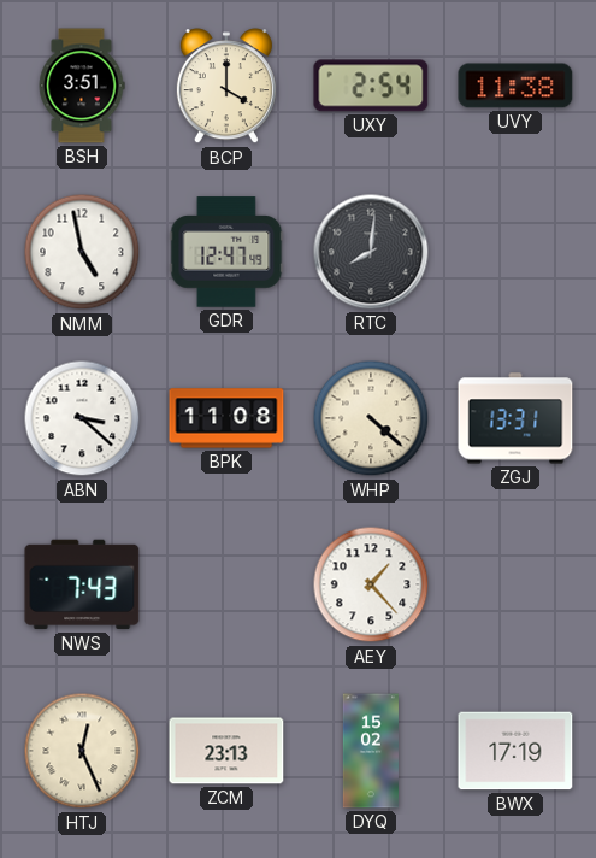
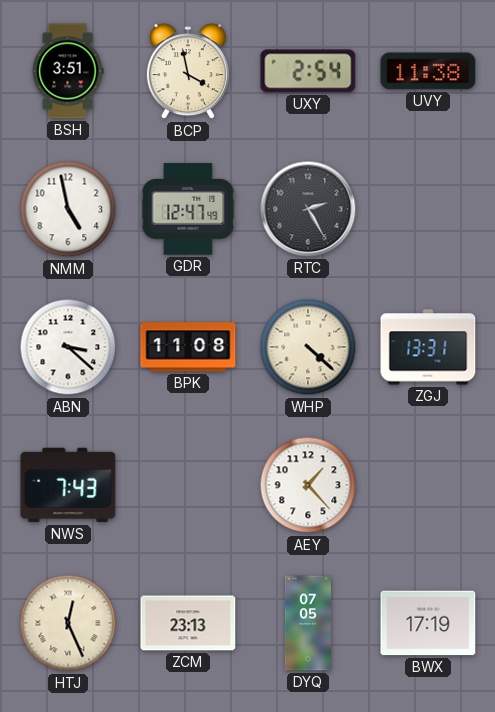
BCP: 4:00 -> 3:58
RTC: 8:01 -> 2:25
DYQ: 15:02 -> 07:05
